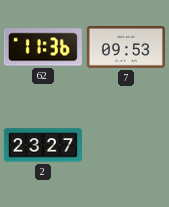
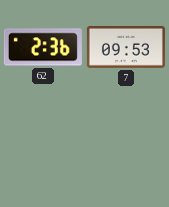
62: 11:36 -> 2:36
2: 23:27 -> none
